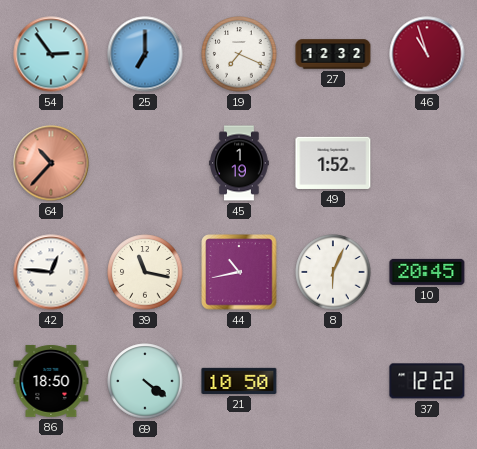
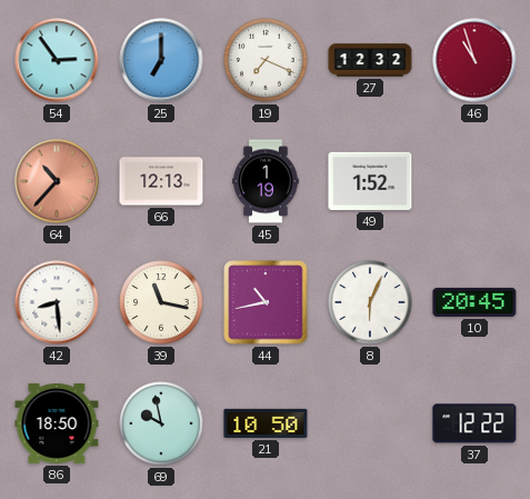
66: none -> 12:13
42: 12:46 -> 8:29
69: 4:21 -> 9:58
